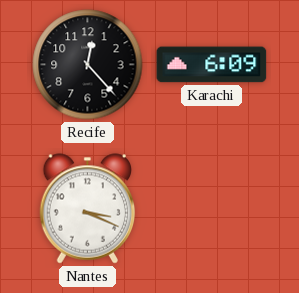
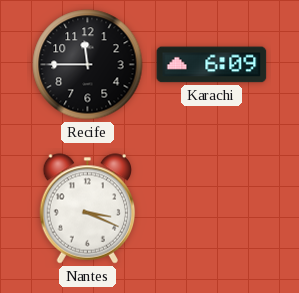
Recife: 12:23 -> 11:45
